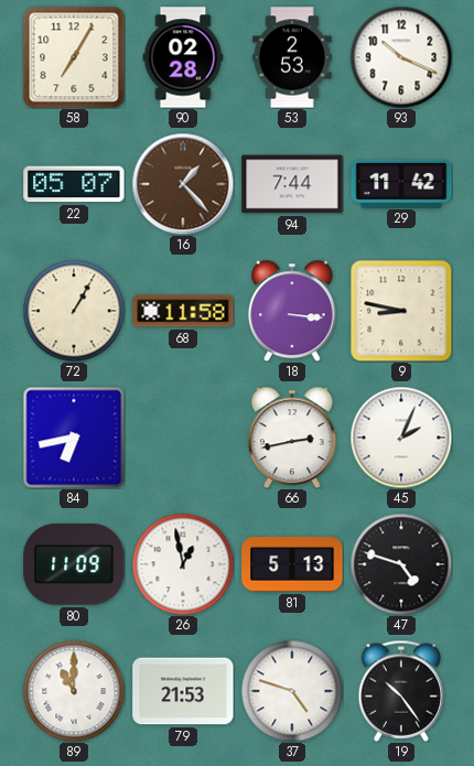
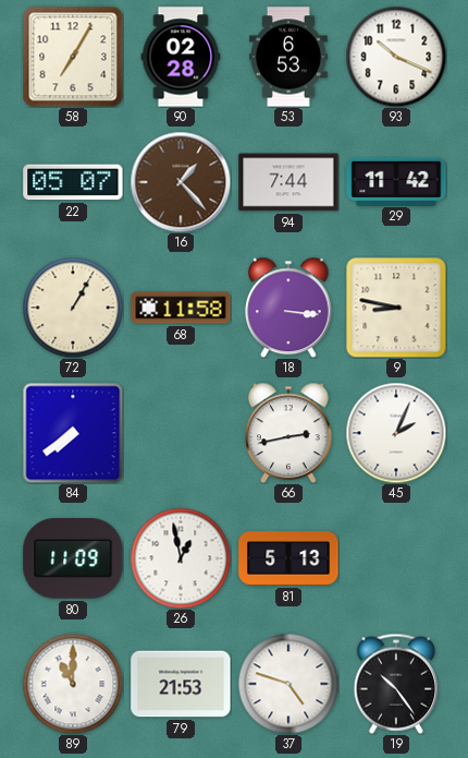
53: 2:53 -> 6:53
84: 6:43 -> 7:39
47: 4:48 -> none
